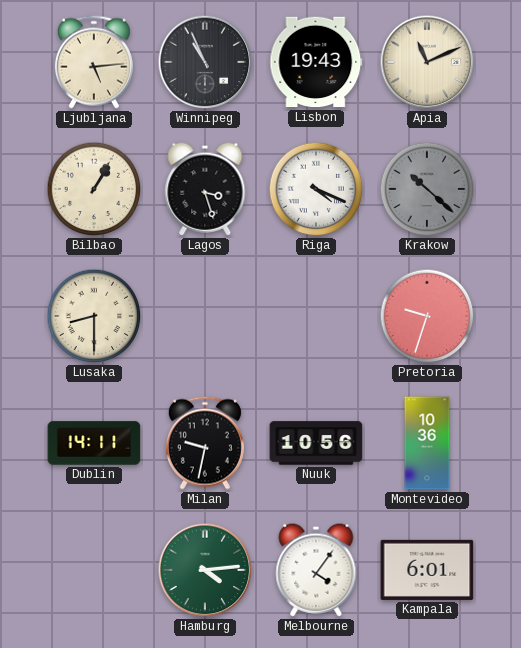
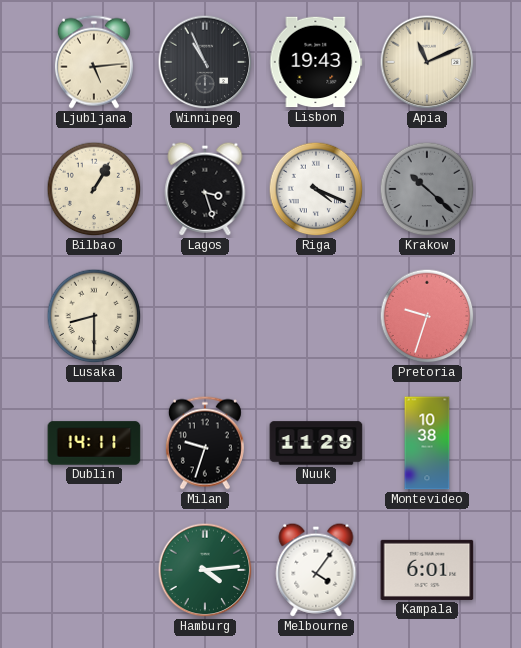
Milan: 9:32 -> 9:33
Nuuk: 10:56 -> 11:29
Montevideo: 10:36 -> 10:38
